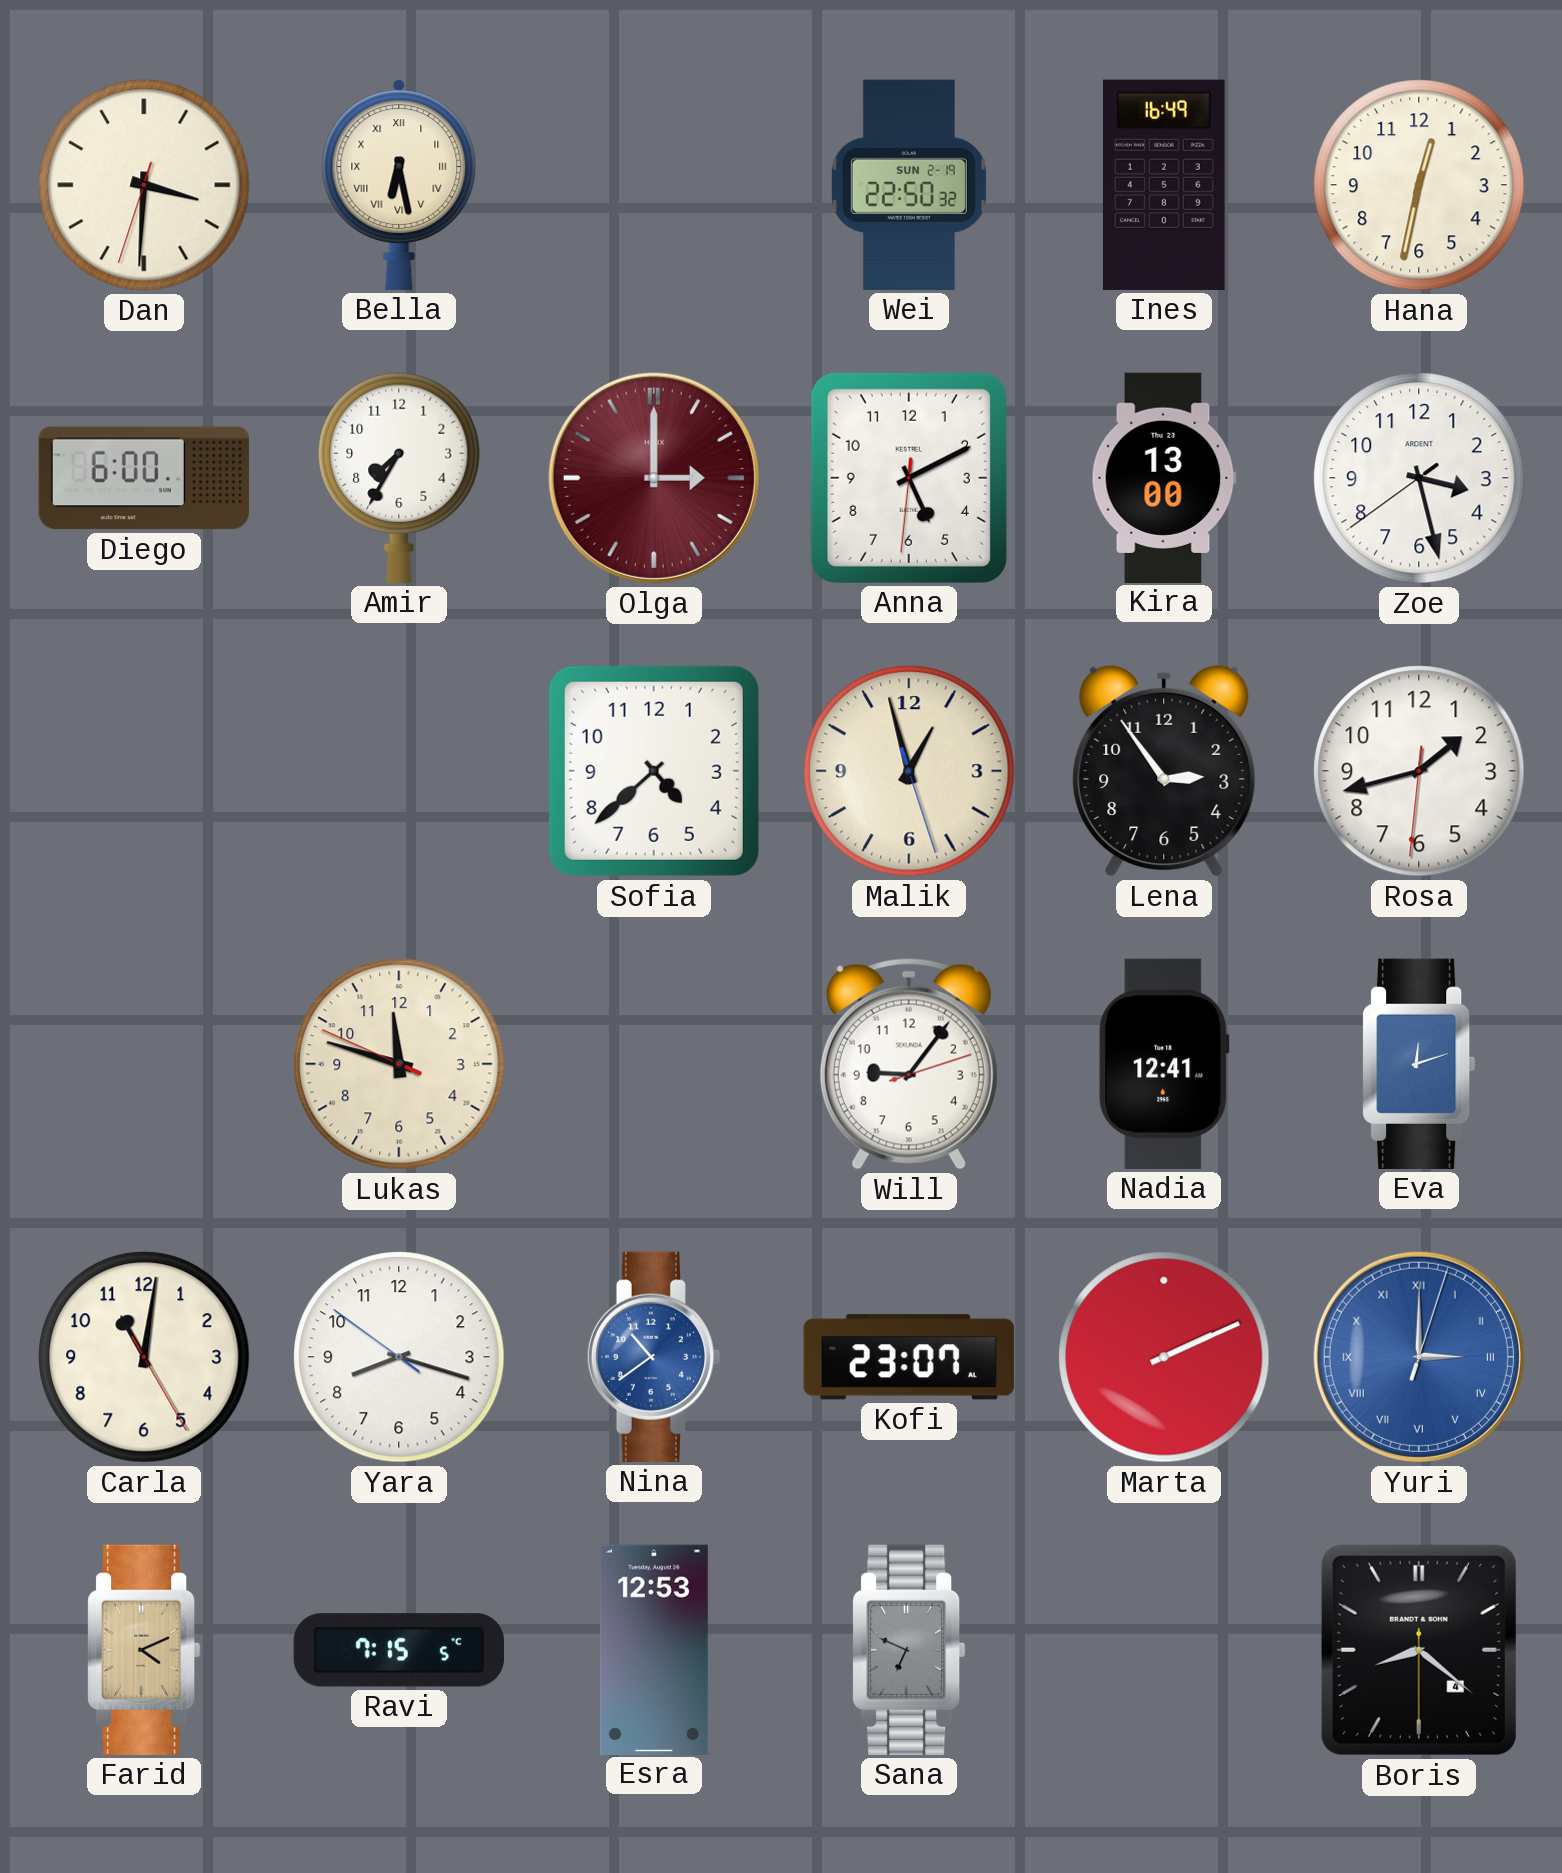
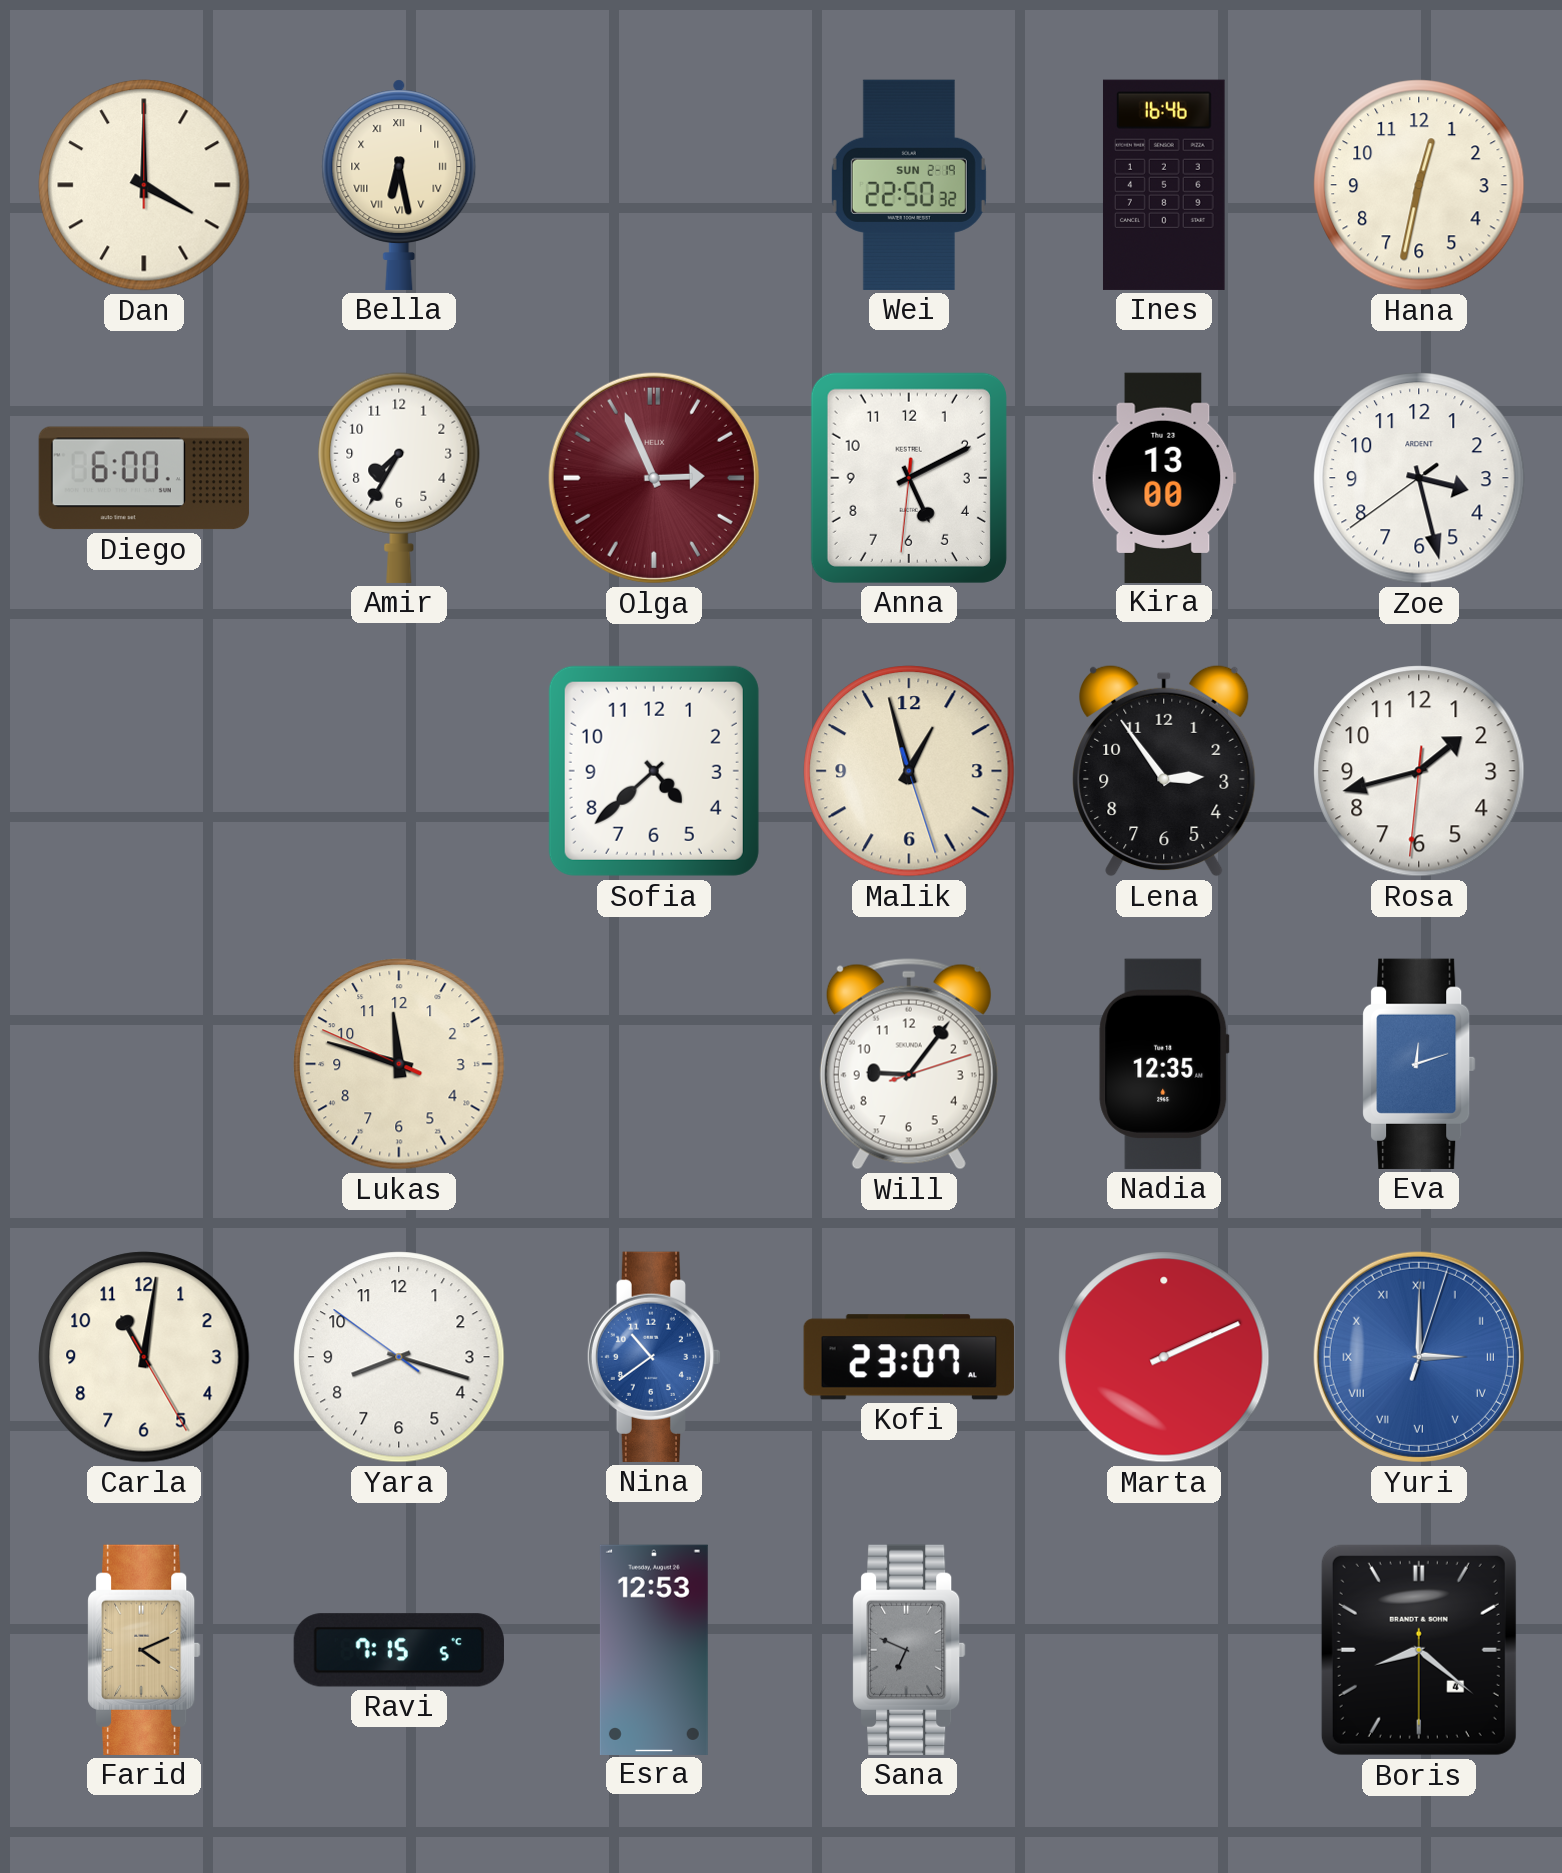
Dan: 3:30 -> 4:00
Ines: 16:49 -> 16:46
Olga: 3:00 -> 2:56
Nadia: 12:41 -> 12:35
